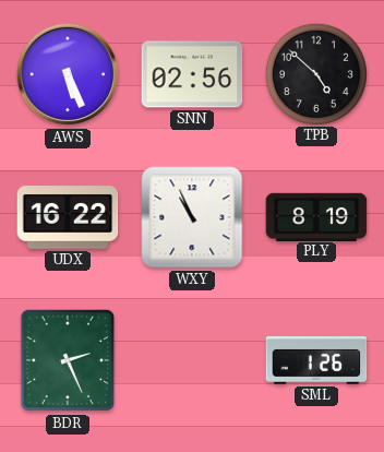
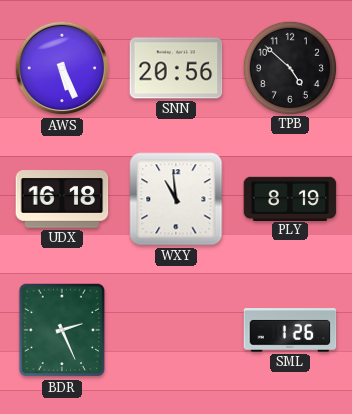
SNN: 02:56 -> 20:56
UDX: 16:22 -> 16:18
WXY: 10:56 -> 10:59
